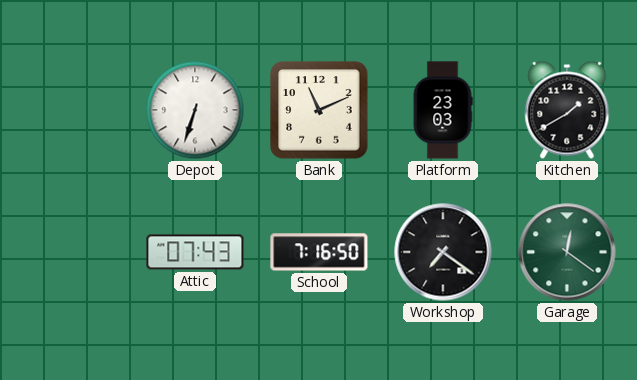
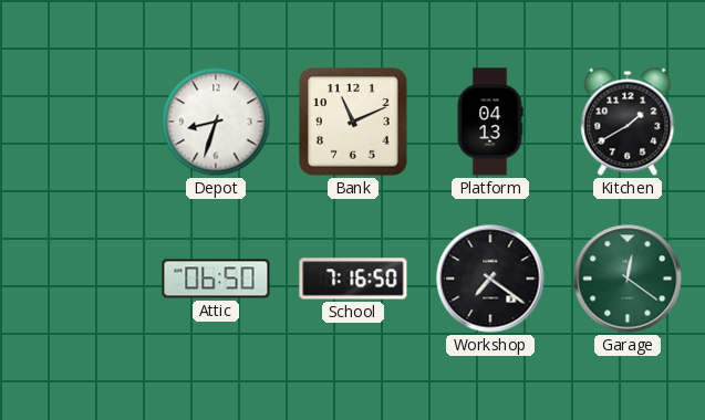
Depot: 6:33 -> 8:33
Platform: 23:03 -> 04:13
Attic: 07:43 -> 06:50
